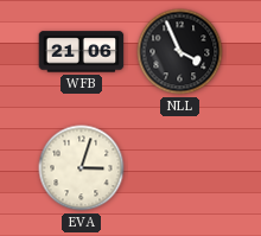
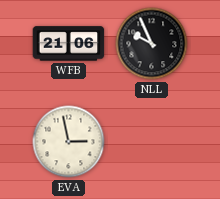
NLL: 3:56 -> 9:56
EVA: 3:03 -> 2:58
